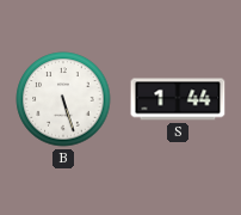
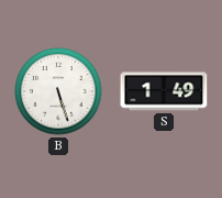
S: 1:44 -> 1:49
